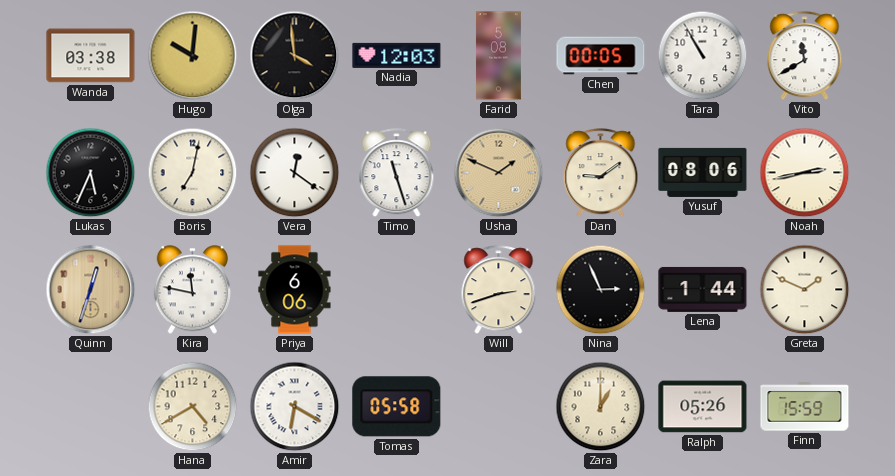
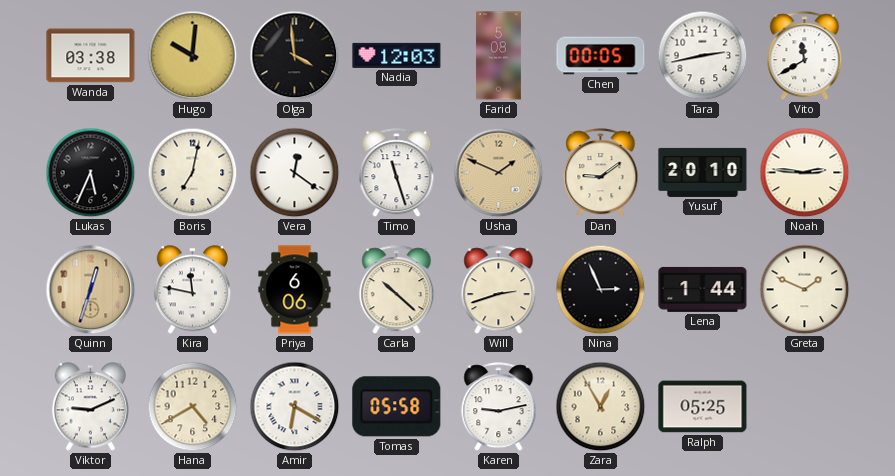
Tara: 10:55 -> 2:43
Yusuf: 08:06 -> 20:10
Noah: 2:43 -> 2:46
Carla: none -> 10:22
Viktor: none -> 9:11
Karen: none -> 9:13
Zara: 1:00 -> 12:55
Ralph: 05:26 -> 05:25
Finn: 15:59 -> none
